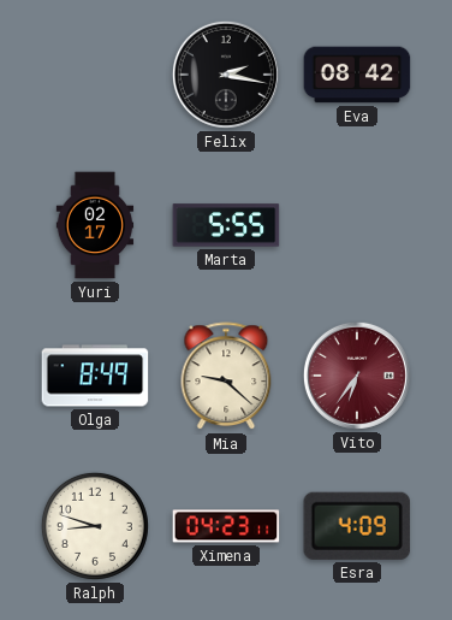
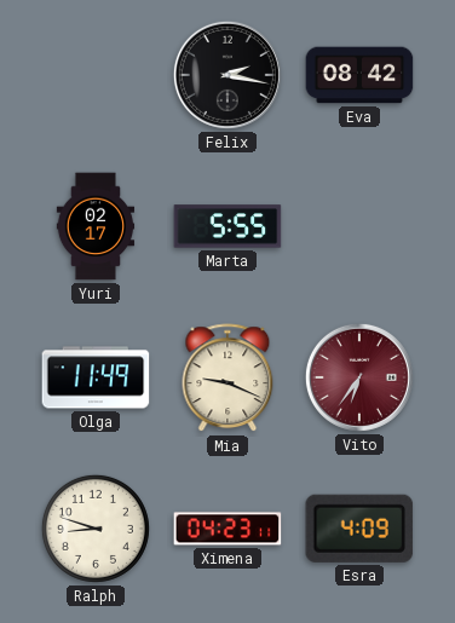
Olga: 8:49 -> 11:49
Mia: 9:22 -> 9:19
